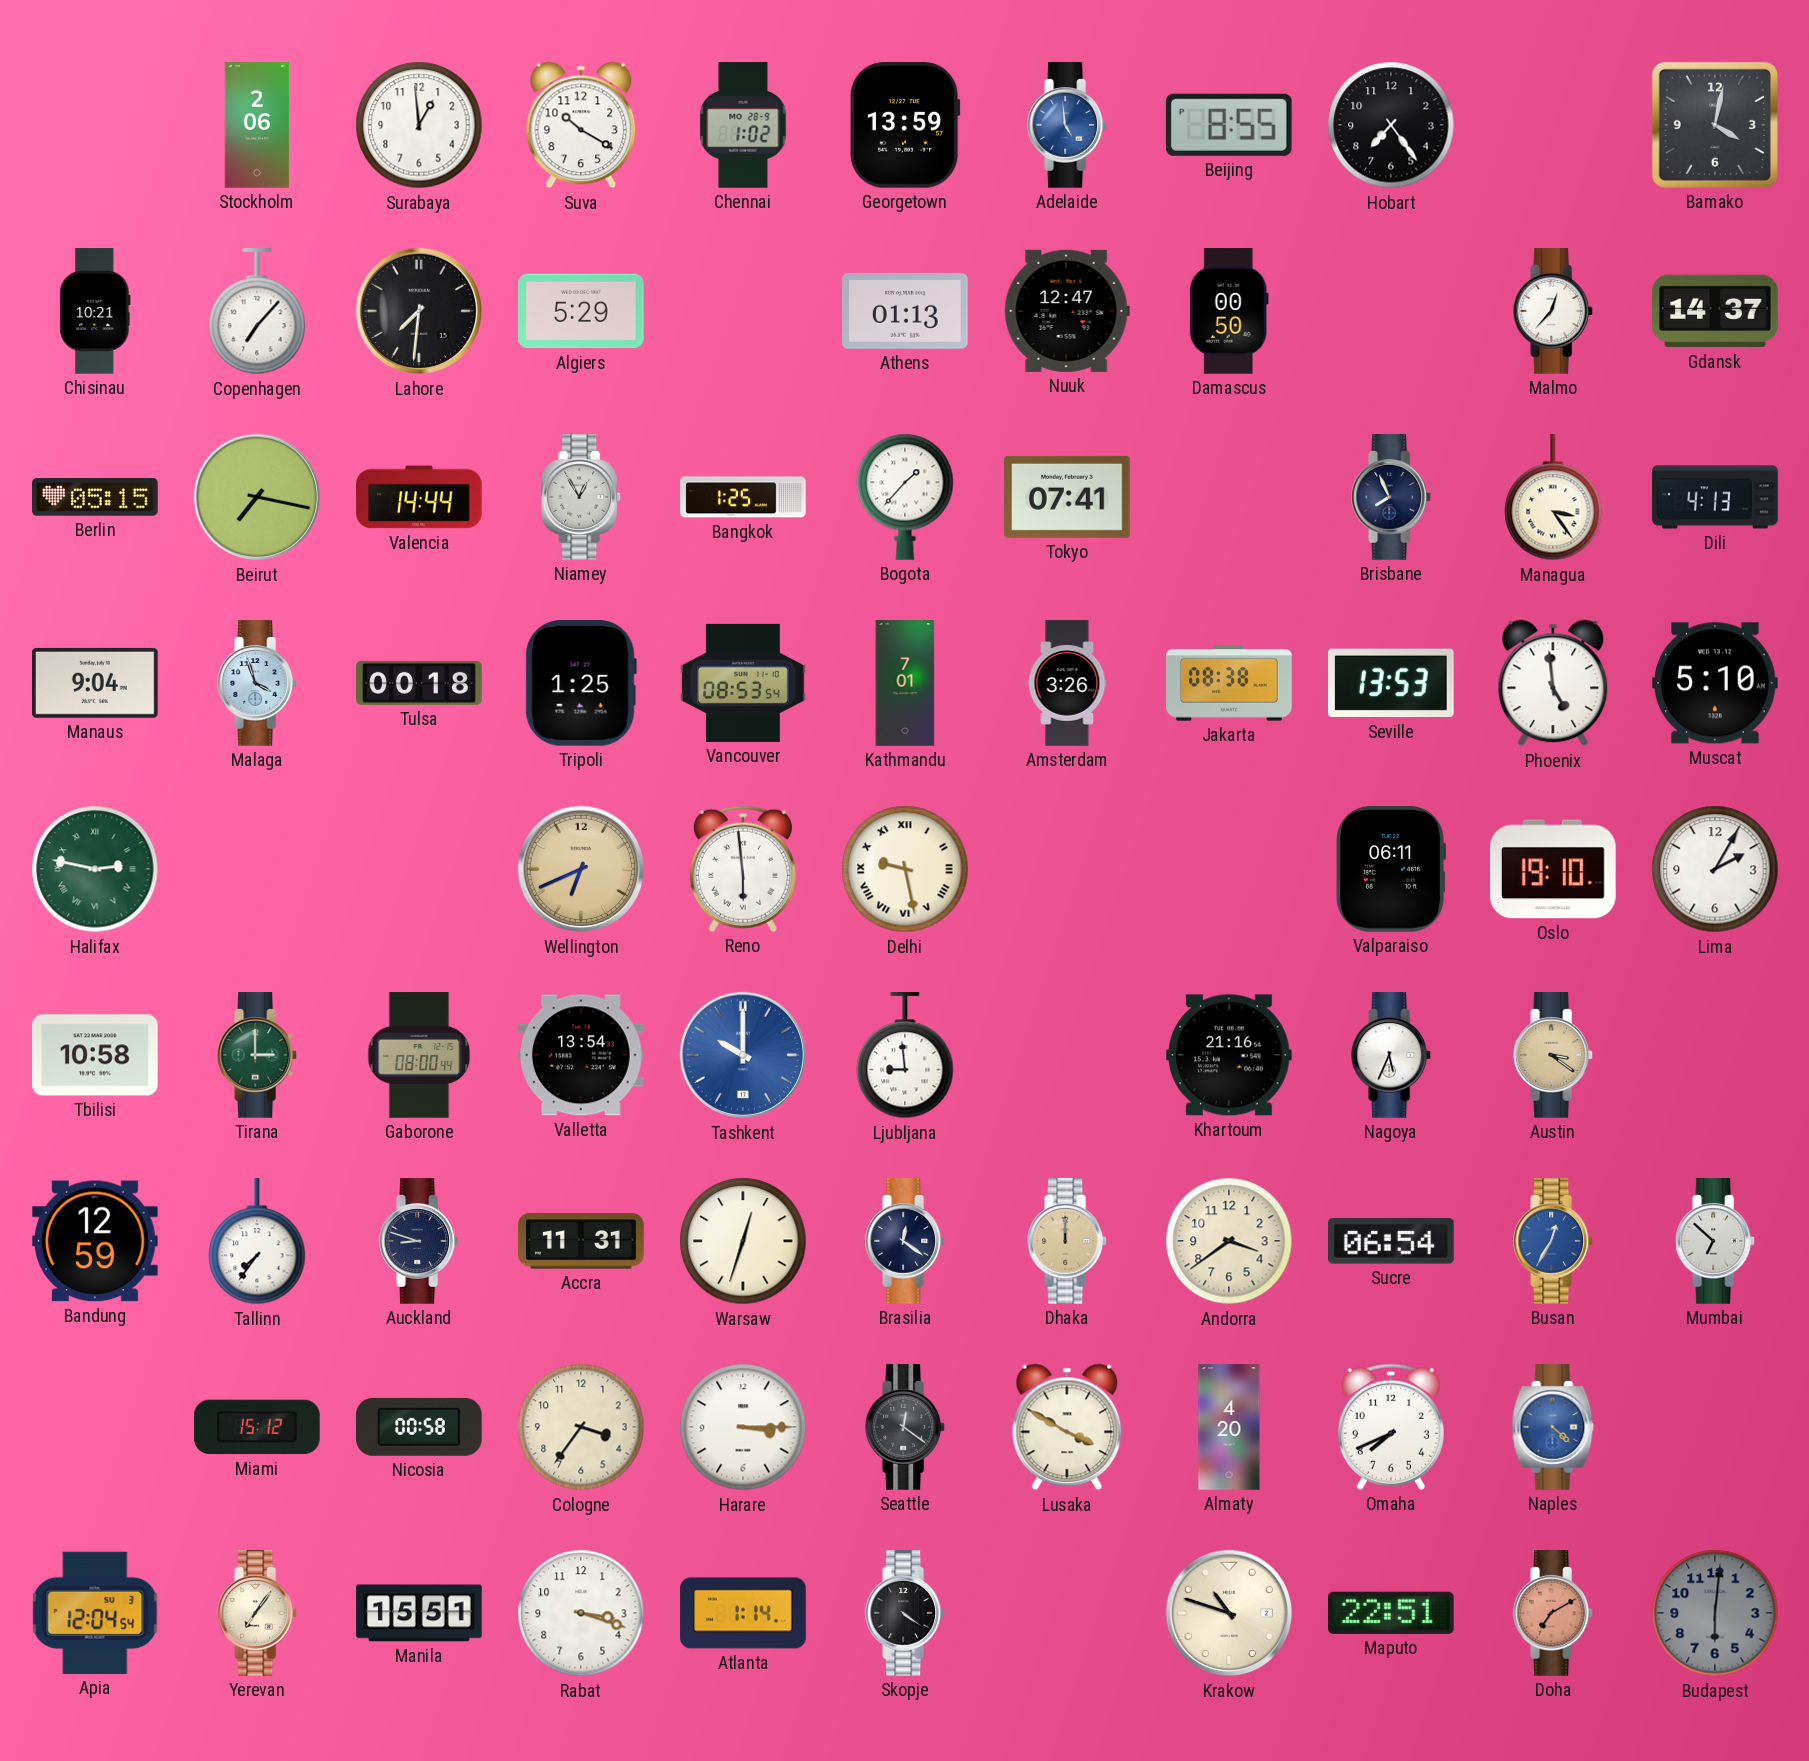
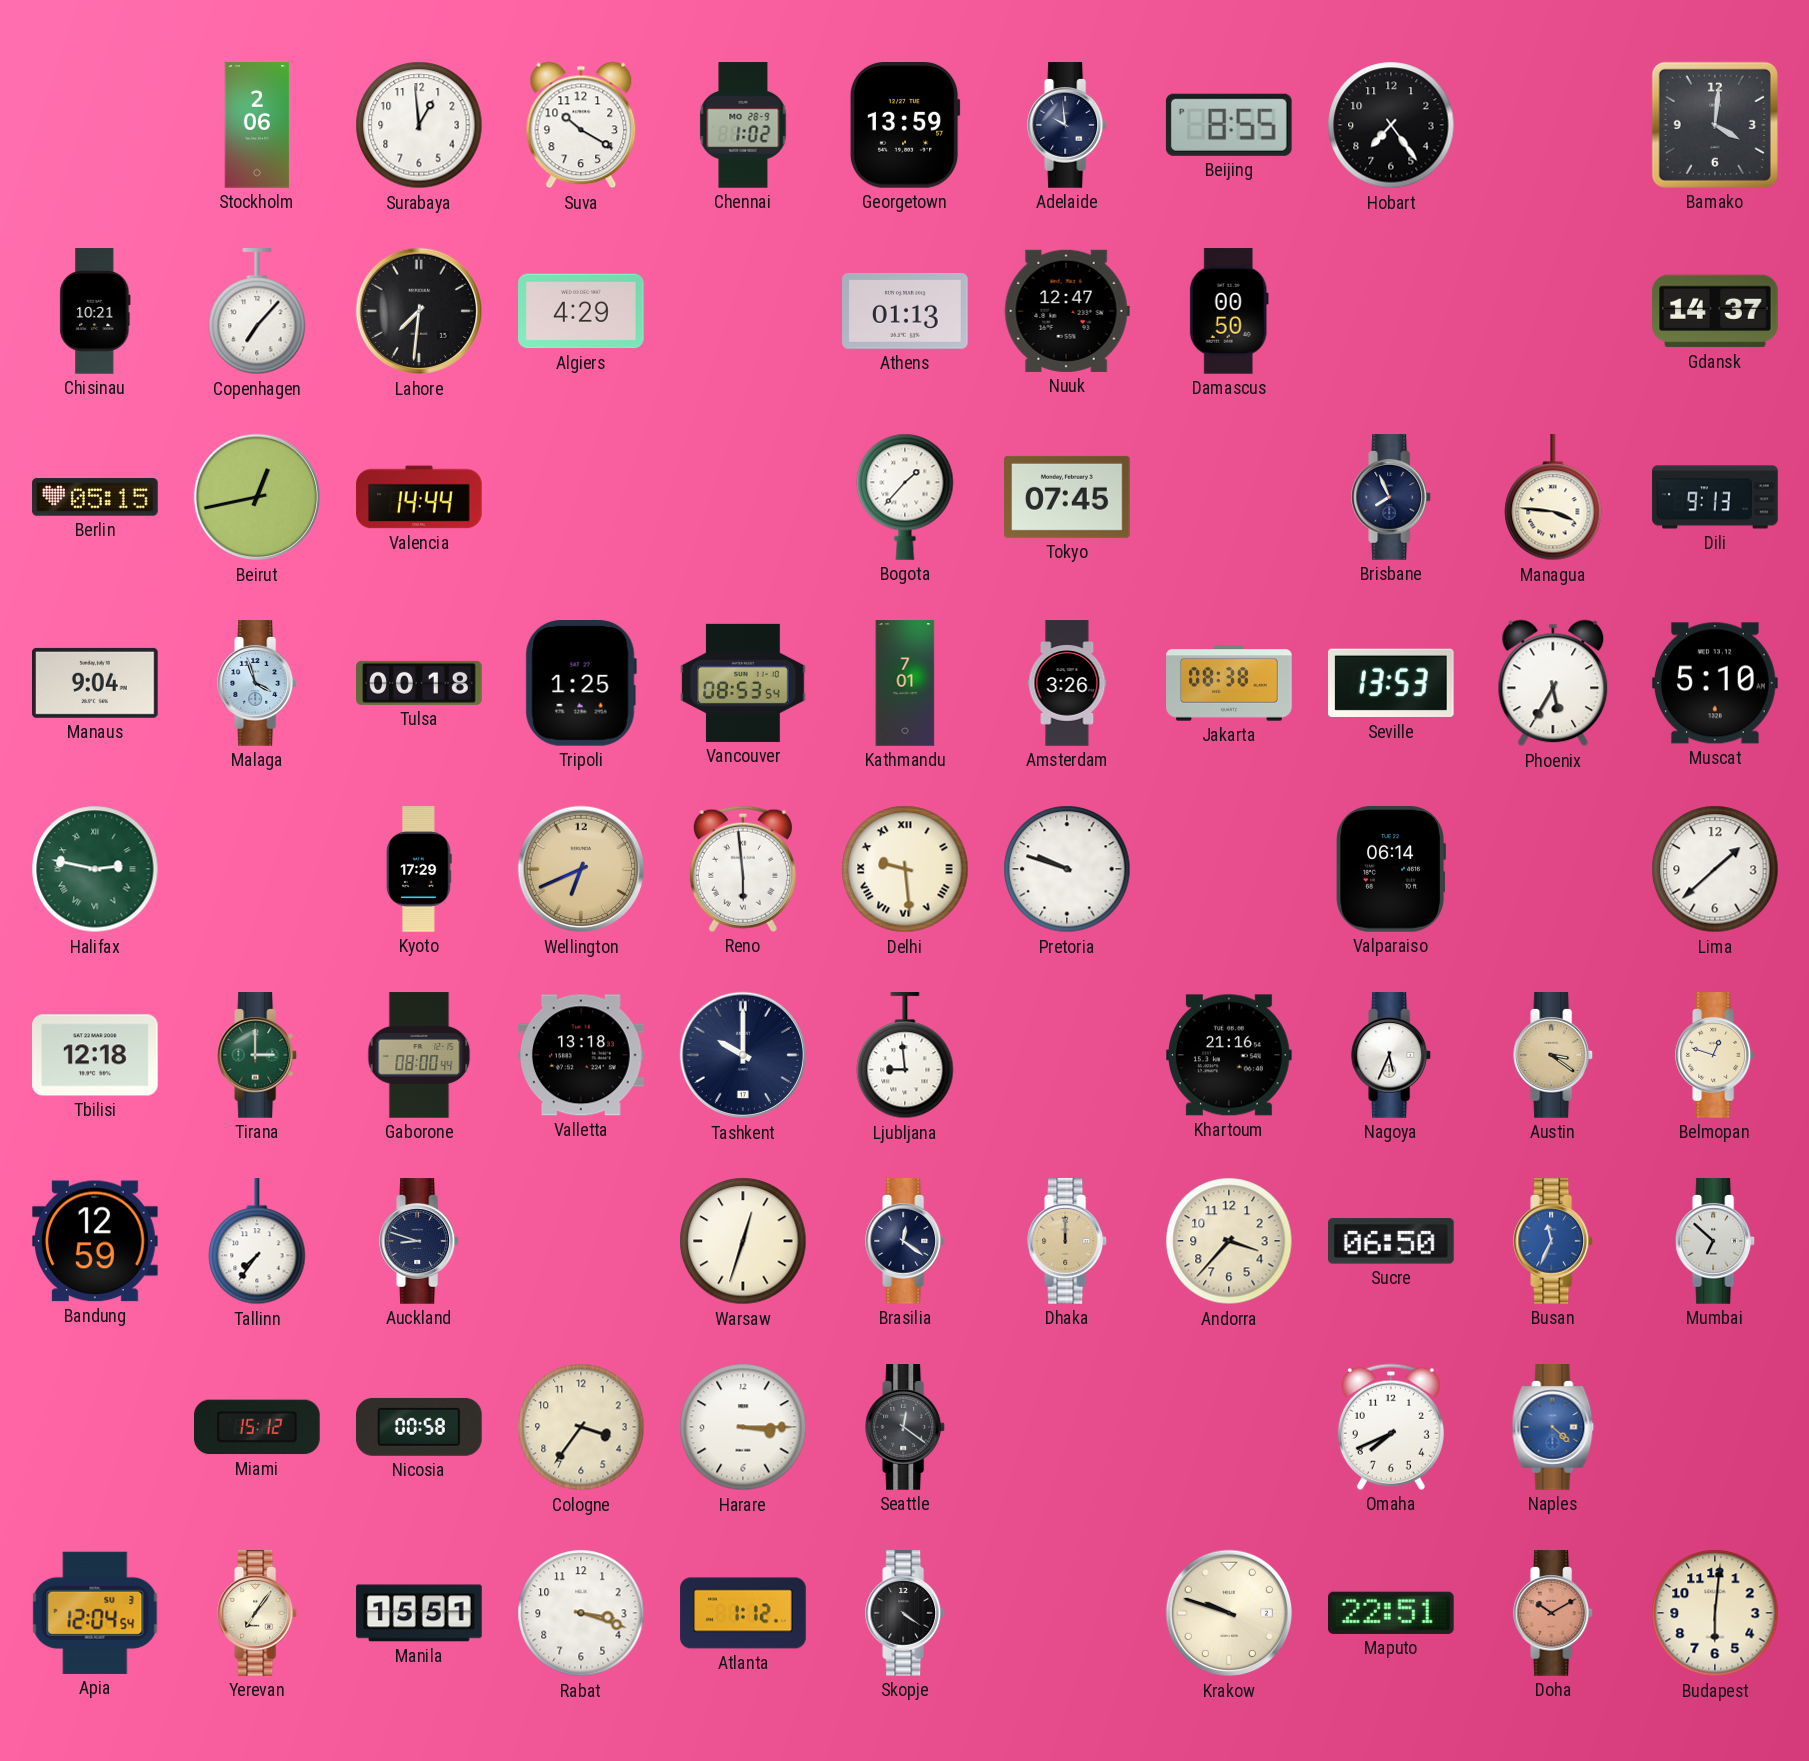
Adelaide: 4:59 -> 9:59
Adelaide dial: blue -> navy
Bamako: 4:02 -> 4:01
Algiers: 5:29 -> 4:29
Malmo: 12:37 -> none
Beirut: 7:17 -> 12:43
Niamey: 12:55 -> none
Bangkok: 1:25 -> none
Tokyo: 07:41 -> 07:45
Managua: 3:24 -> 3:46
Dili: 4:13 -> 9:13
Phoenix: 4:59 -> 5:35
Kyoto: none -> 17:29
Delhi: 9:28 -> 9:29
Pretoria: none -> 9:48
Valparaiso: 06:11 -> 06:14
Oslo: 19:10 -> none
Lima: 2:05 -> 1:38
Tbilisi: 10:58 -> 12:18
Valletta: 13:54 -> 13:18
Tashkent dial: blue -> navy
Belmopan: none -> 12:48
Accra: 11:31 -> none
Andorra: 3:39 -> 3:37
Sucre: 06:54 -> 06:50
Busan: 12:35 -> 11:34
Lusaka: 3:50 -> none
Almaty: 4:20 -> none
Atlanta: 1:14 -> 1:12
Krakow: 10:48 -> 9:48
Doha: 7:10 -> 10:10
Budapest dial: grey -> cream
